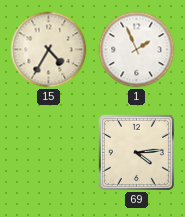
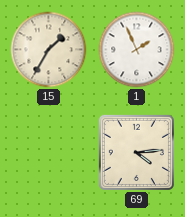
15: 4:35 -> 1:35
